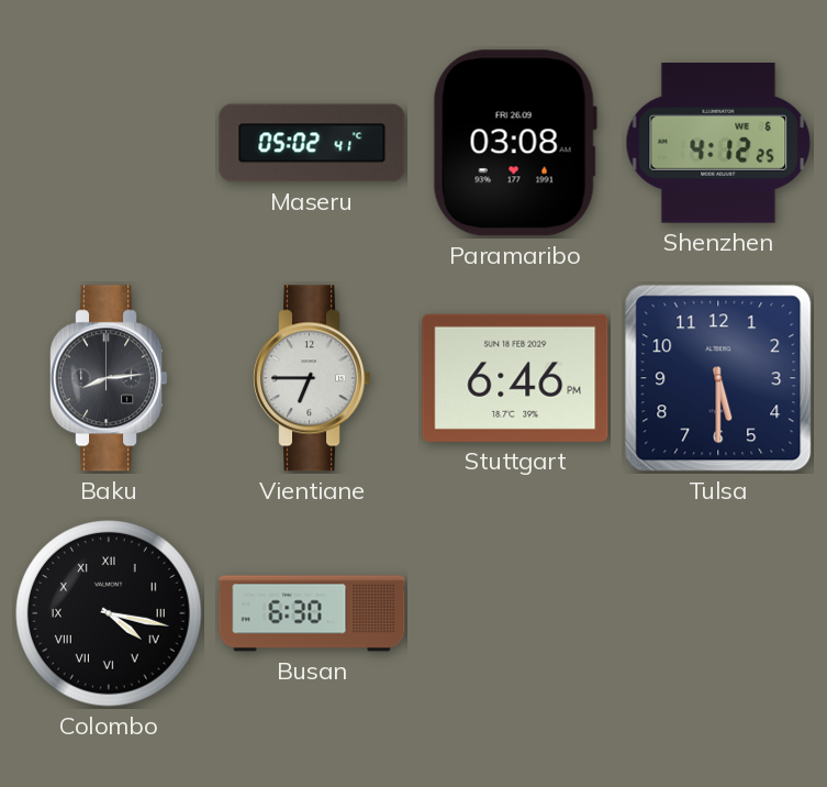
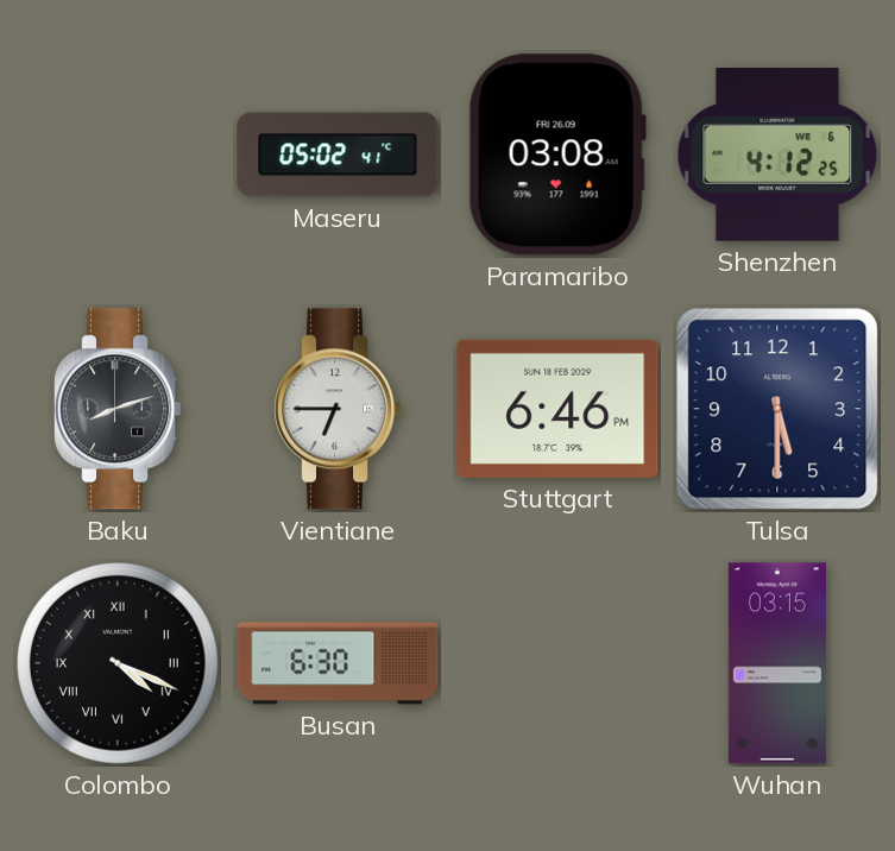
Baku: 8:14 -> 8:12
Colombo: 4:17 -> 4:19
Wuhan: none -> 03:15
